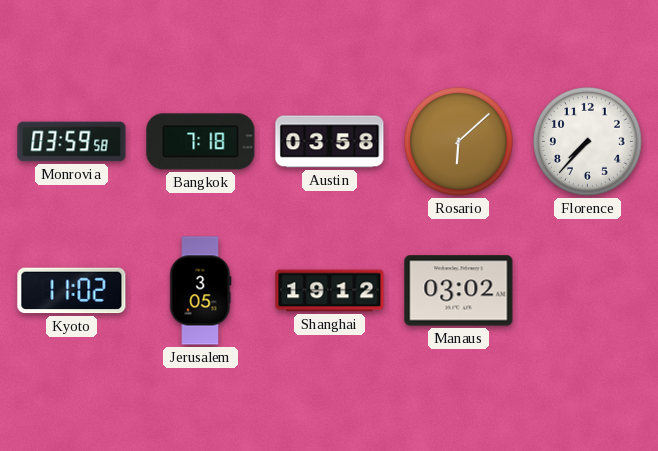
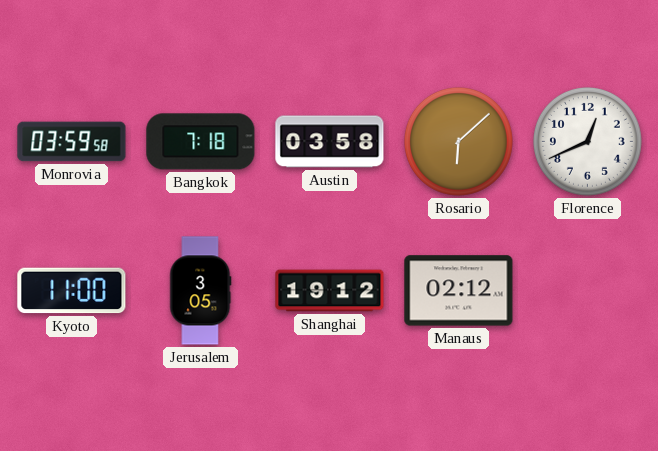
Florence: 7:37 -> 12:41
Kyoto: 11:02 -> 11:00
Manaus: 03:02 -> 02:12
